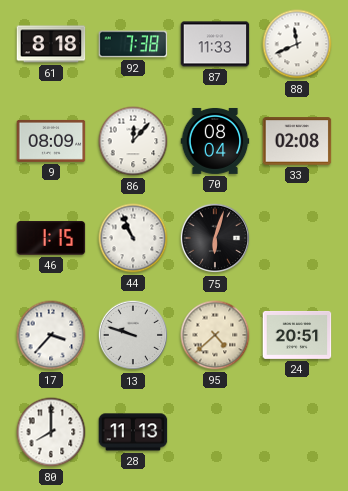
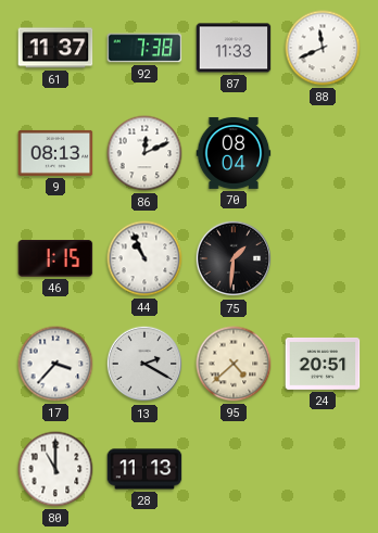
61: 8:18 -> 11:37
9: 08:09 -> 08:13
86: 12:07 -> 12:11
33: 02:08 -> none
75: 6:03 -> 1:31
13: 9:48 -> 2:20
80: 8:00 -> 11:00
